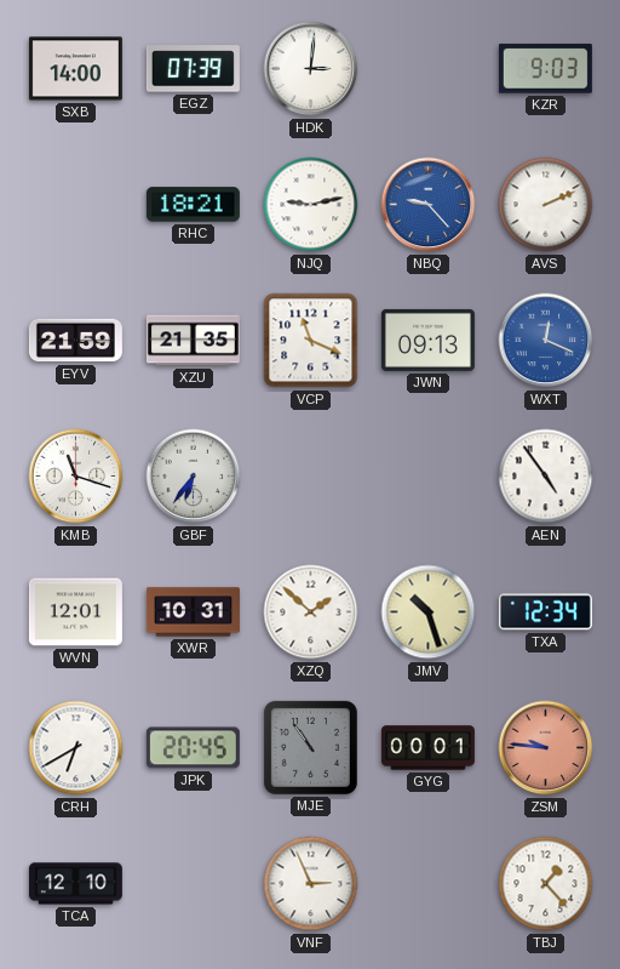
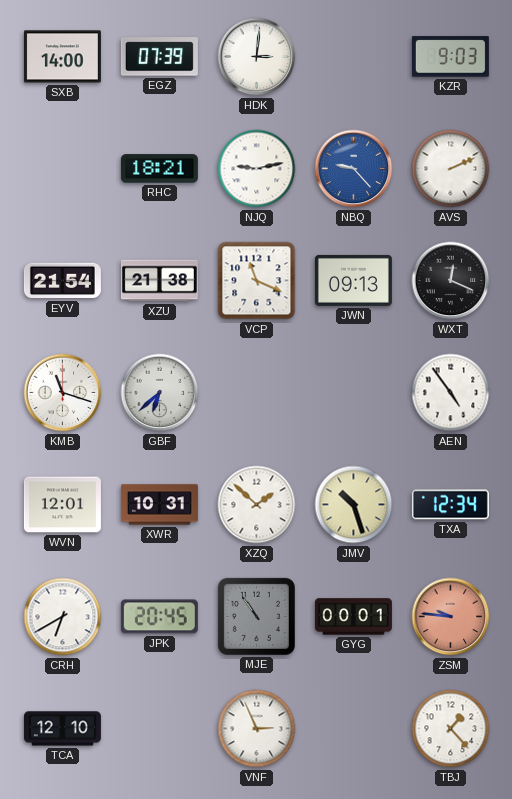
EYV: 21:59 -> 21:54
XZU: 21:35 -> 21:38
WXT dial: blue -> black
GBF: 6:36 -> 6:38
